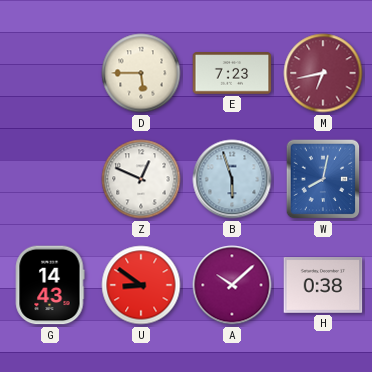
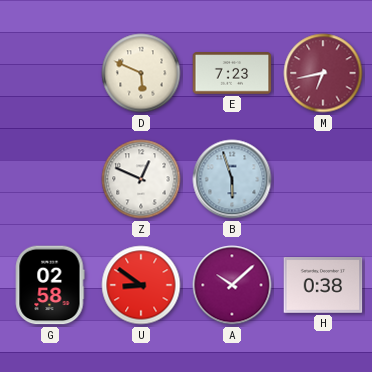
D: 5:45 -> 5:49
W: 8:02 -> none
G: 14:43 -> 02:58
